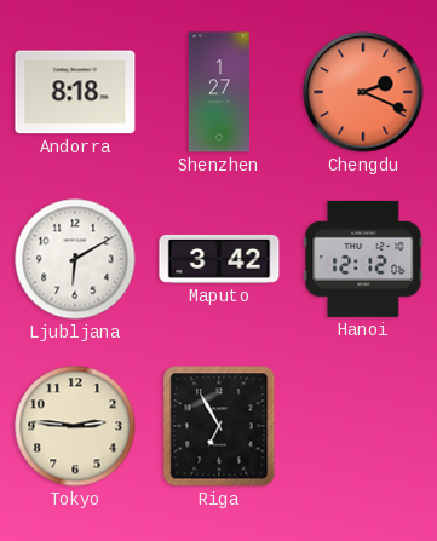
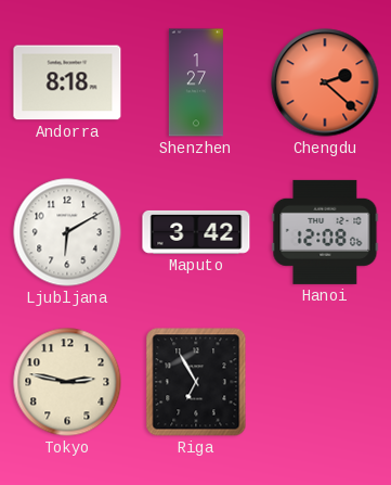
Chengdu: 2:19 -> 2:22
Hanoi: 12:12 -> 12:08
Tokyo: 2:46 -> 2:47
